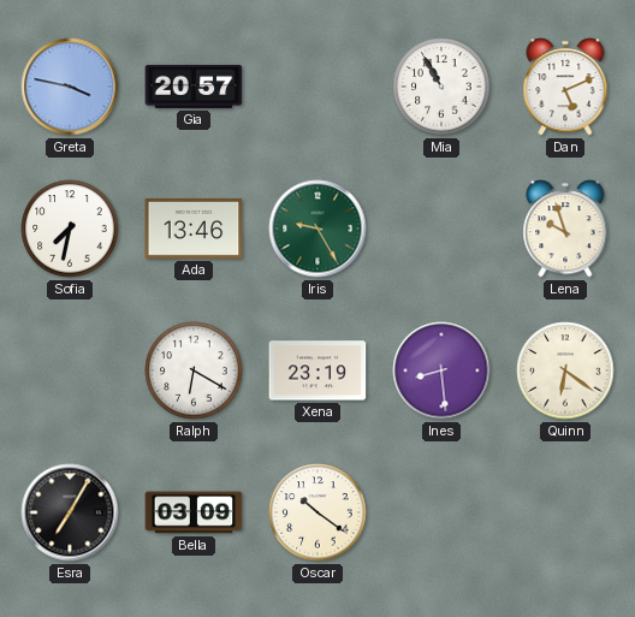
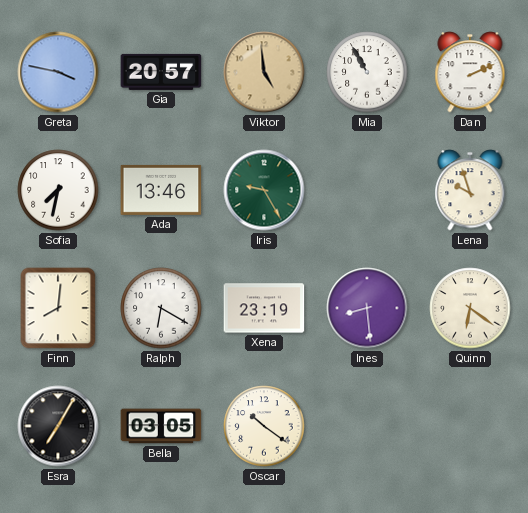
Viktor: none -> 4:59
Dan: 5:11 -> 2:11
Finn: none -> 8:01
Bella: 03:09 -> 03:05
